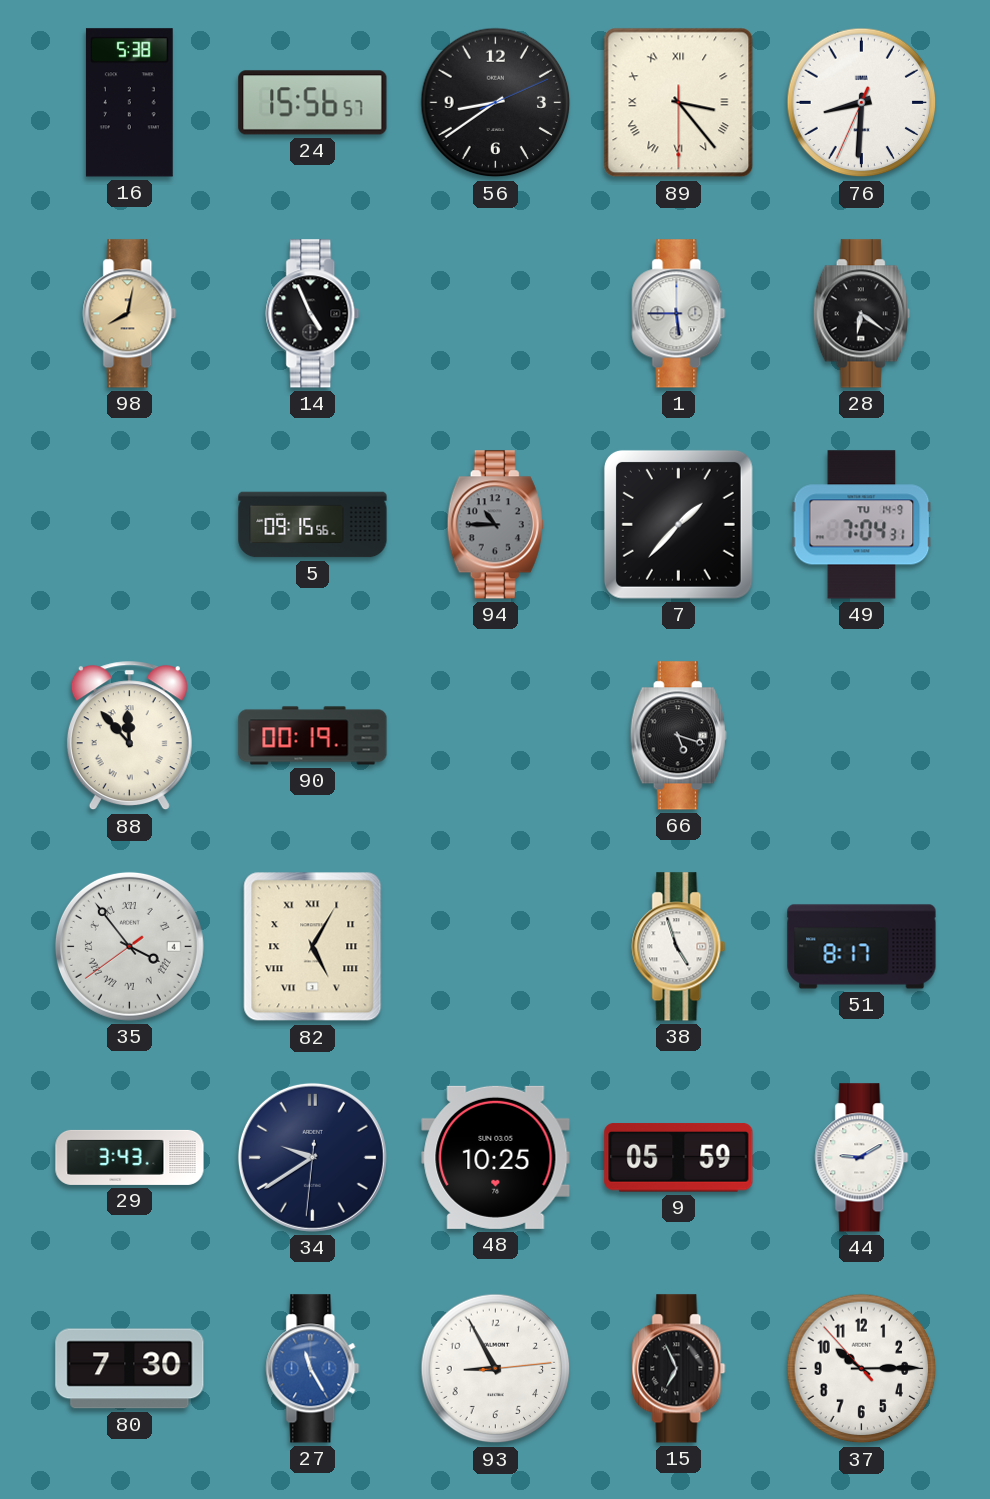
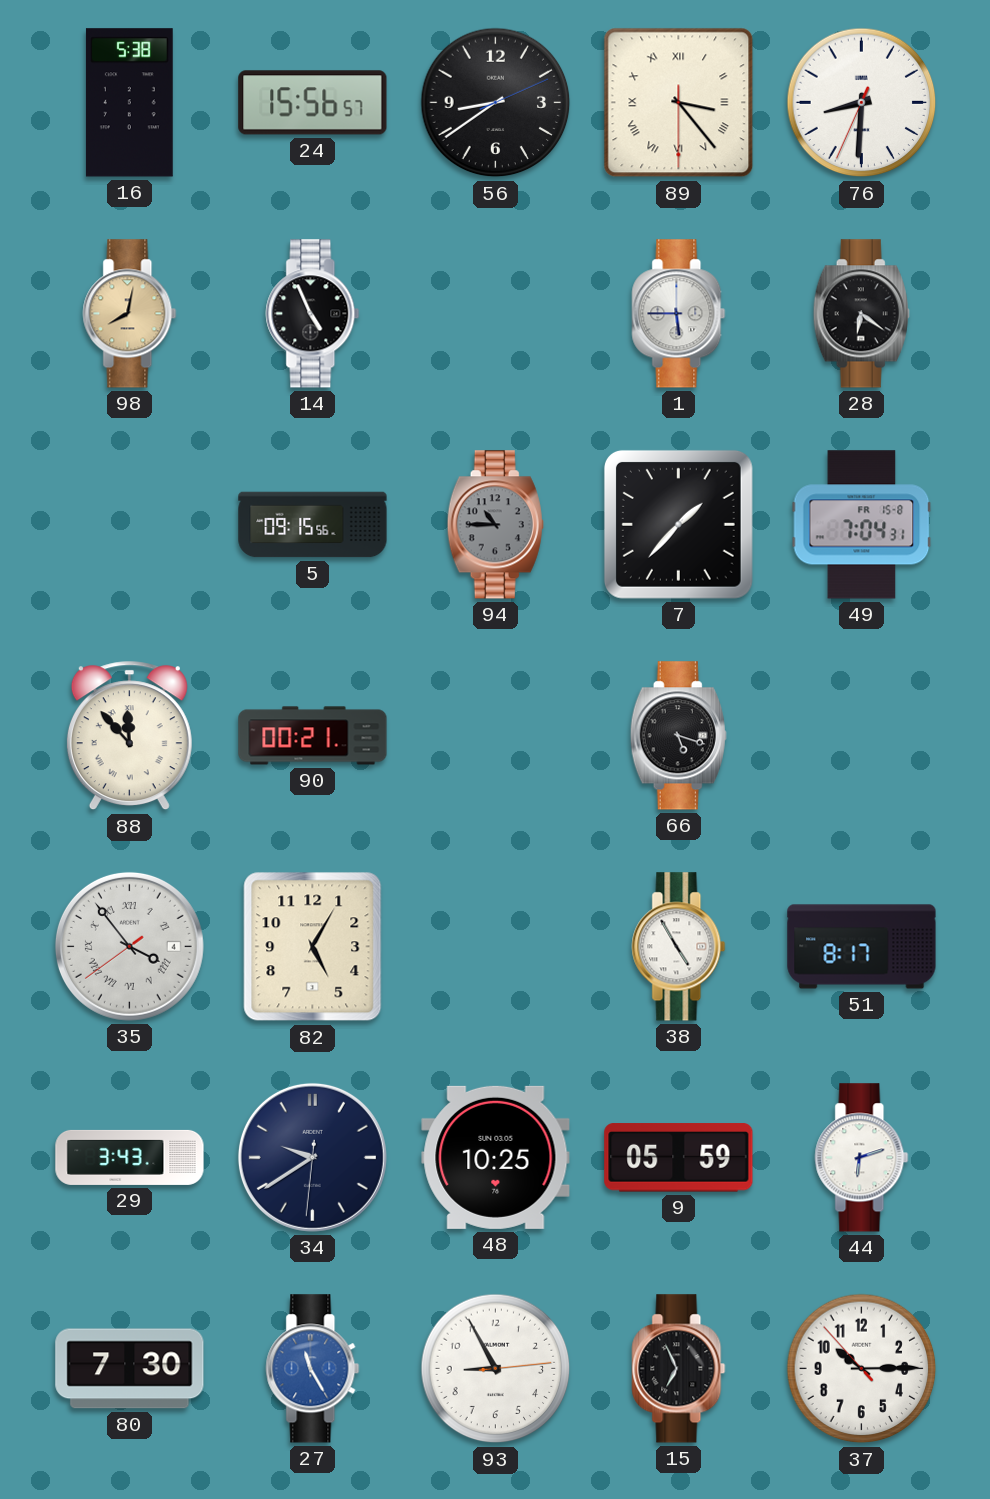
49 date: TU 14-9 -> FR 15-8
90: 00:19 -> 00:21
82 numerals: Roman -> Arabic
38: 4:57 -> 4:55
44: 9:10 -> 6:12
